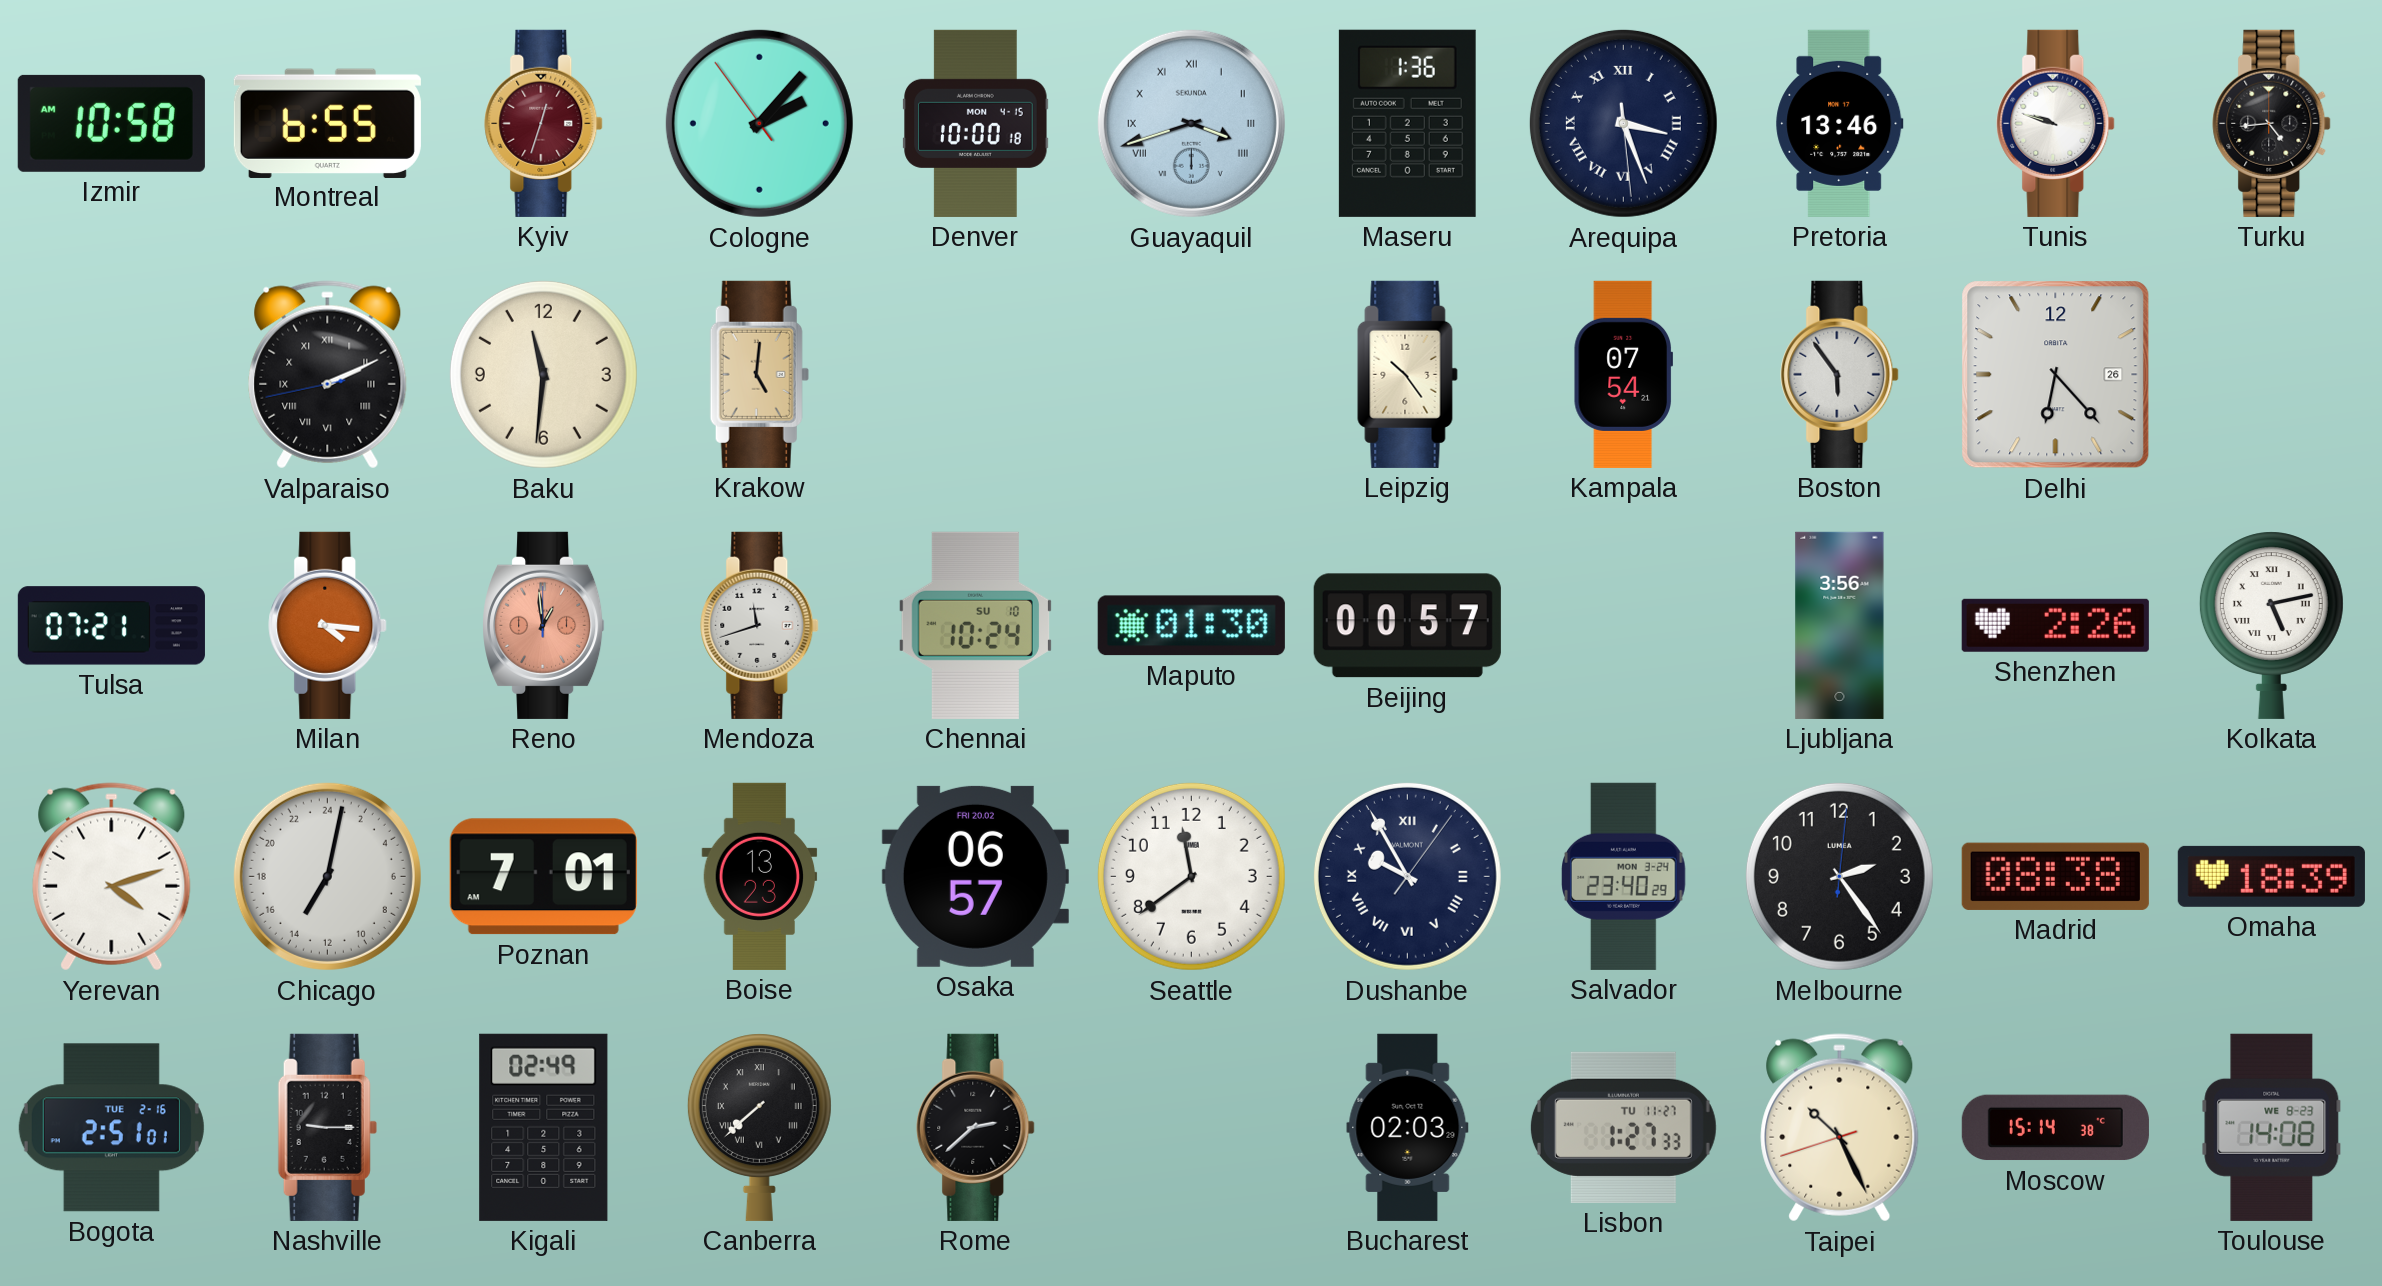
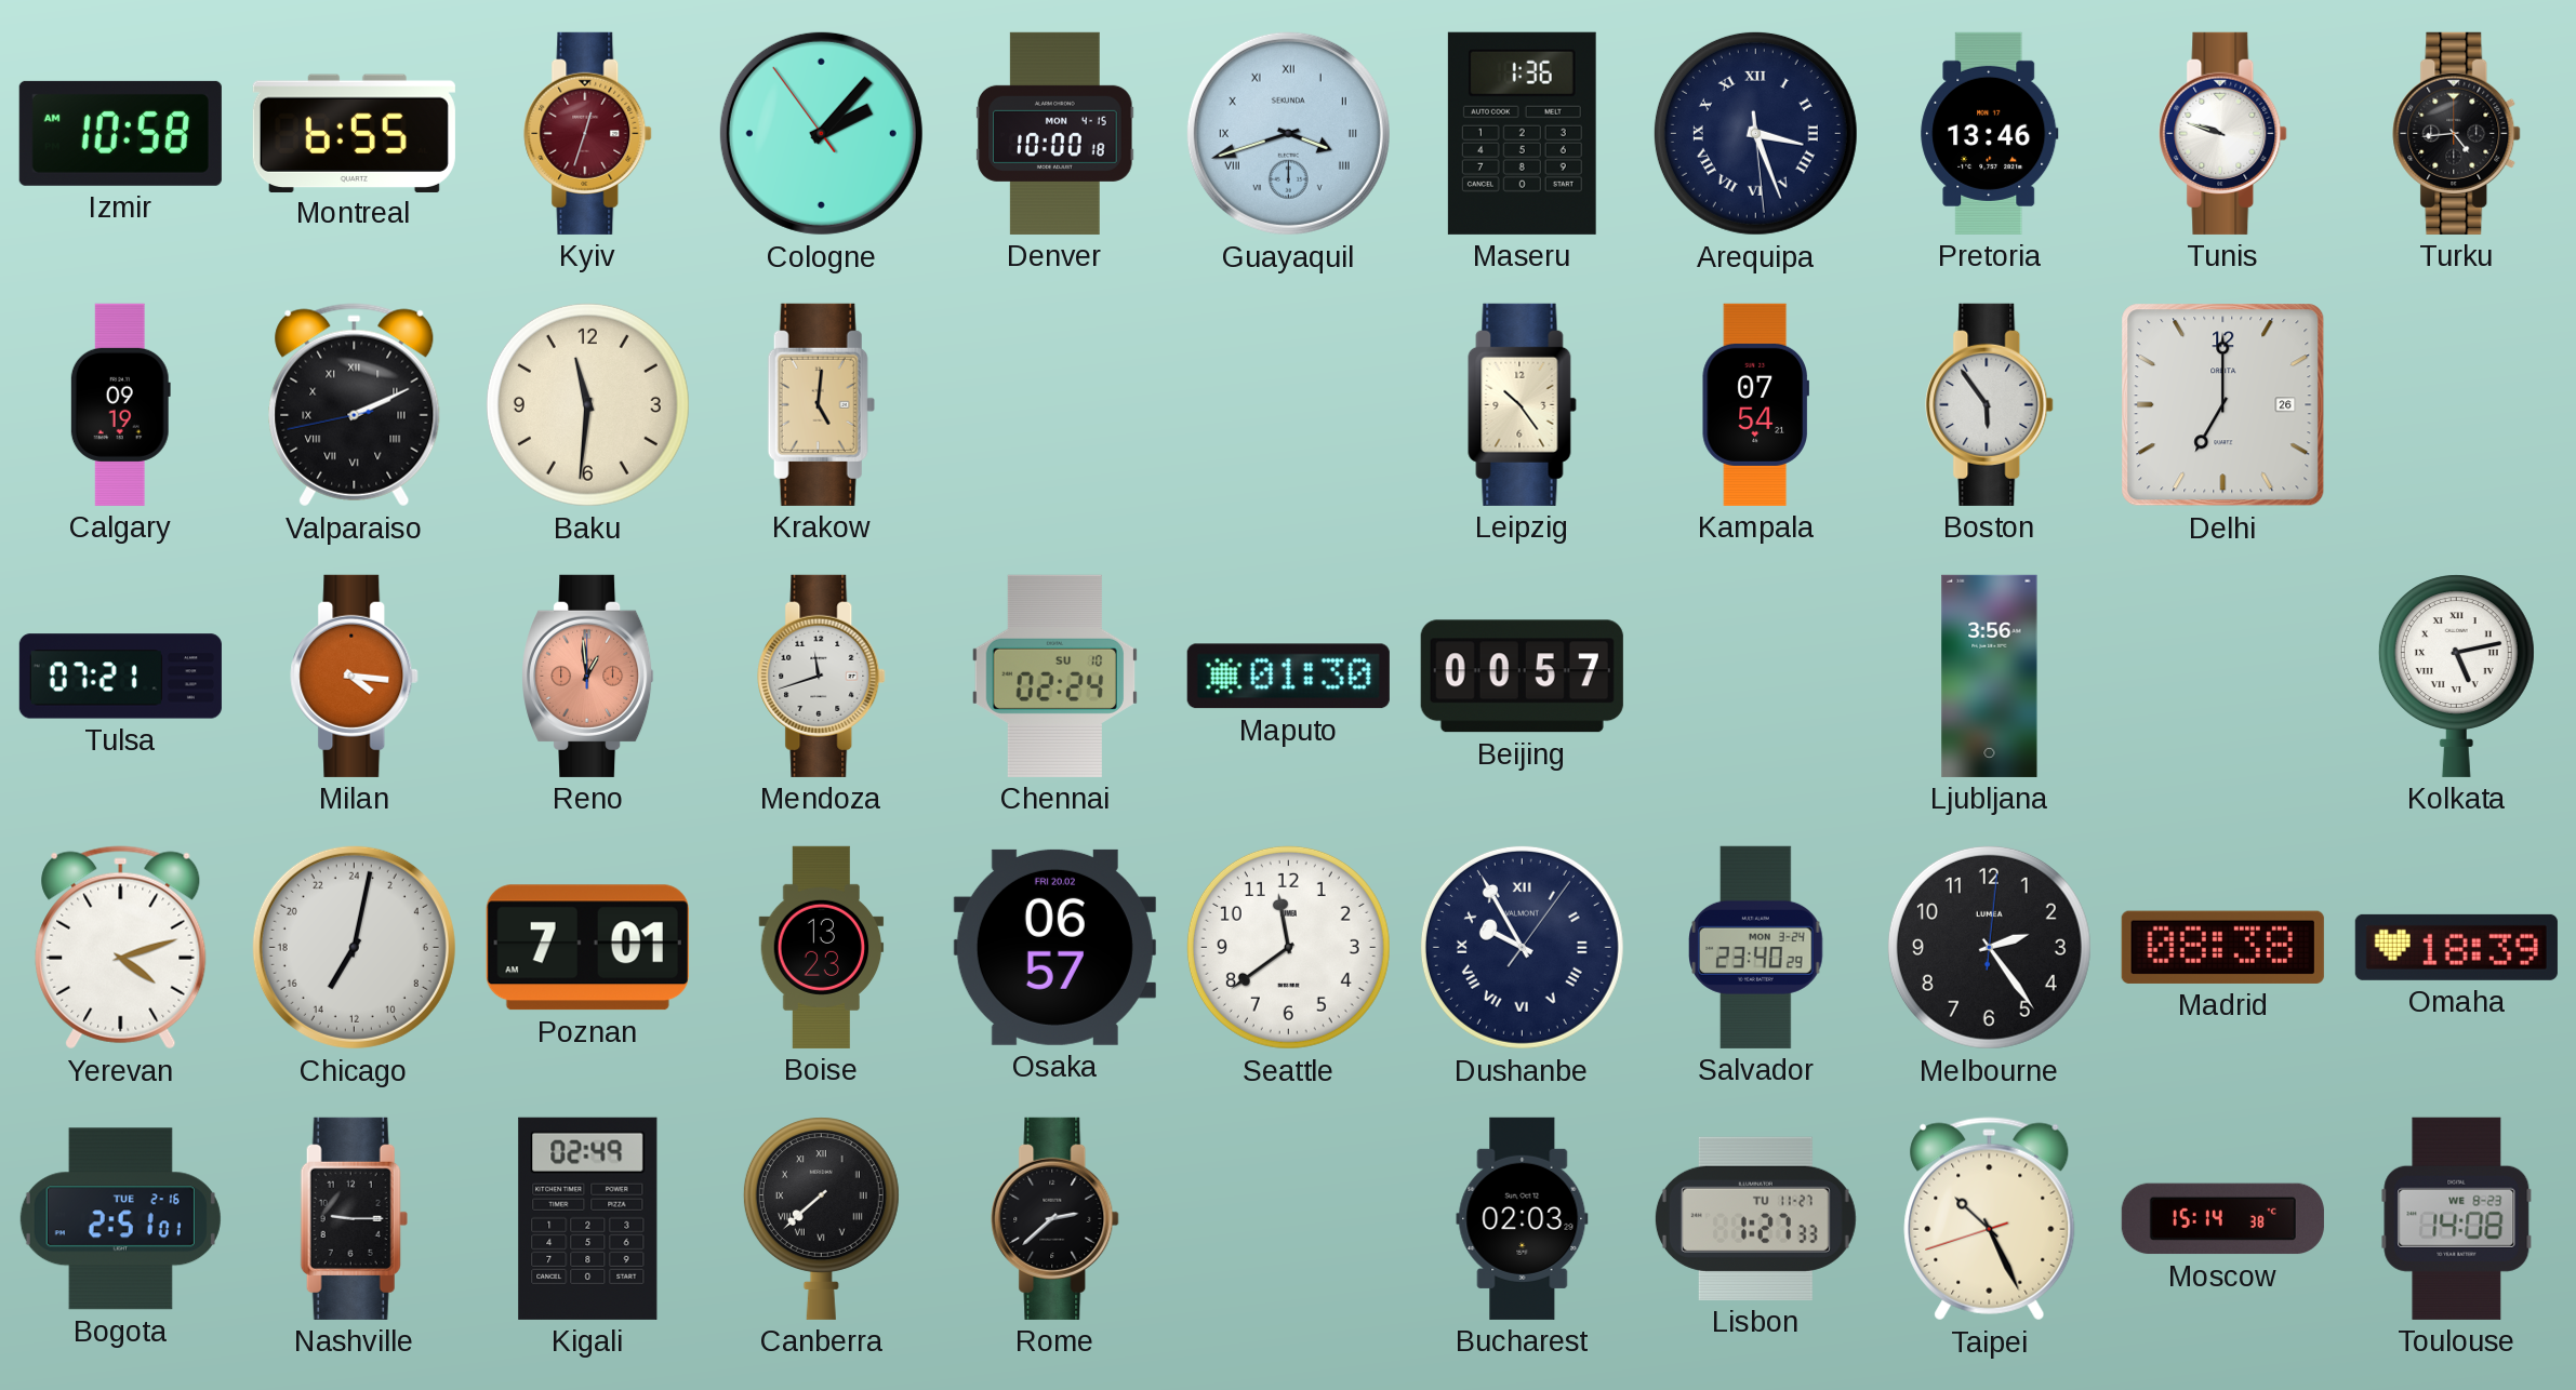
Calgary: none -> 09:19
Delhi: 6:23 -> 7:00
Chennai: 10:24 -> 02:24
Shenzhen: 2:26 -> none
